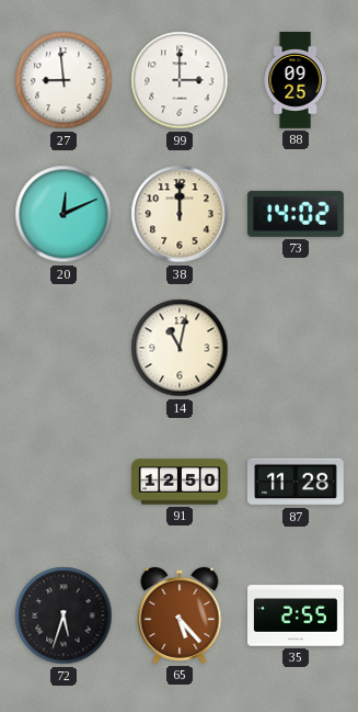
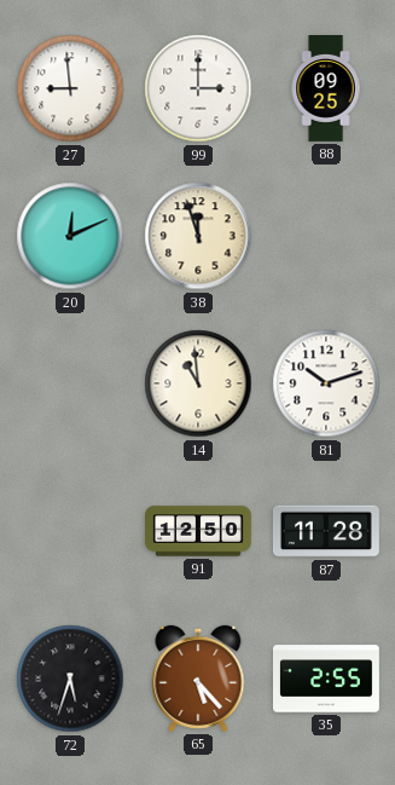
38: 12:00 -> 11:57
73: 14:02 -> none
14: 11:02 -> 10:59
81: none -> 10:12
